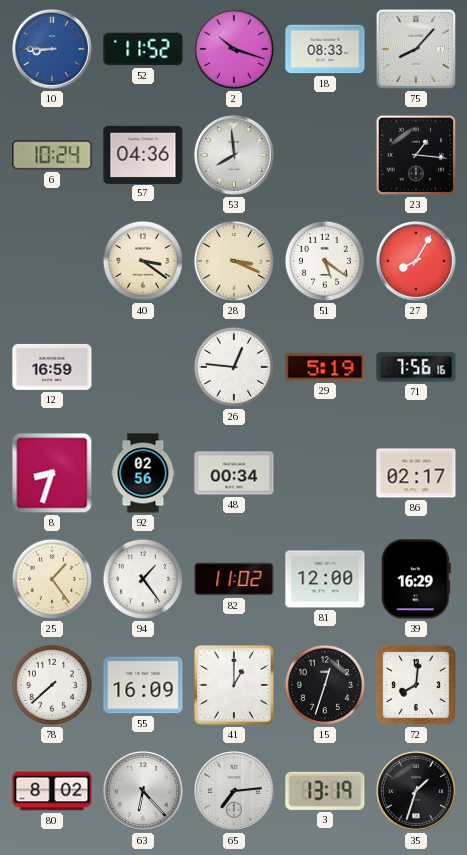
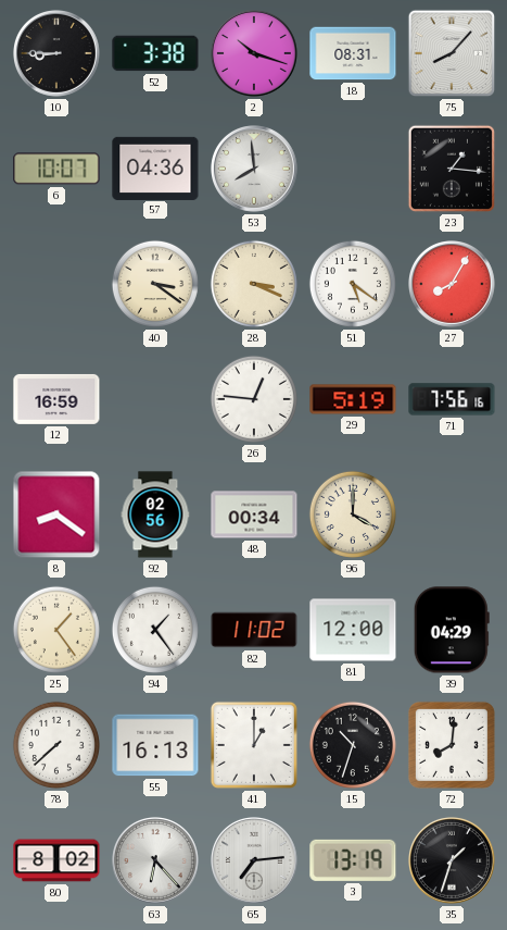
10 dial: blue -> black
52: 11:52 -> 3:38
18: 08:33 -> 08:31
6: 10:24 -> 10:07
8: 8:33 -> 8:21
96: none -> 4:00
86: 02:17 -> none
39: 16:29 -> 04:29
55: 16:09 -> 16:13
15: 12:33 -> 10:33
